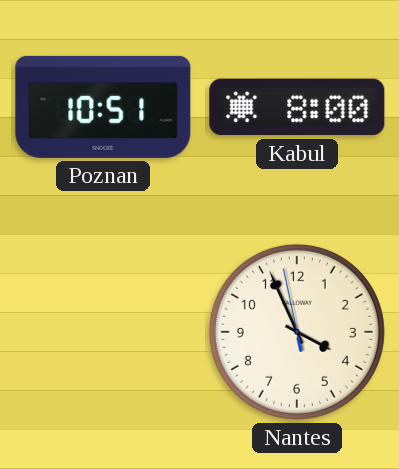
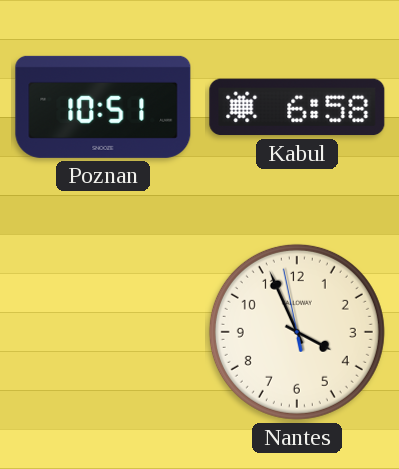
Kabul: 8:00 -> 6:58
